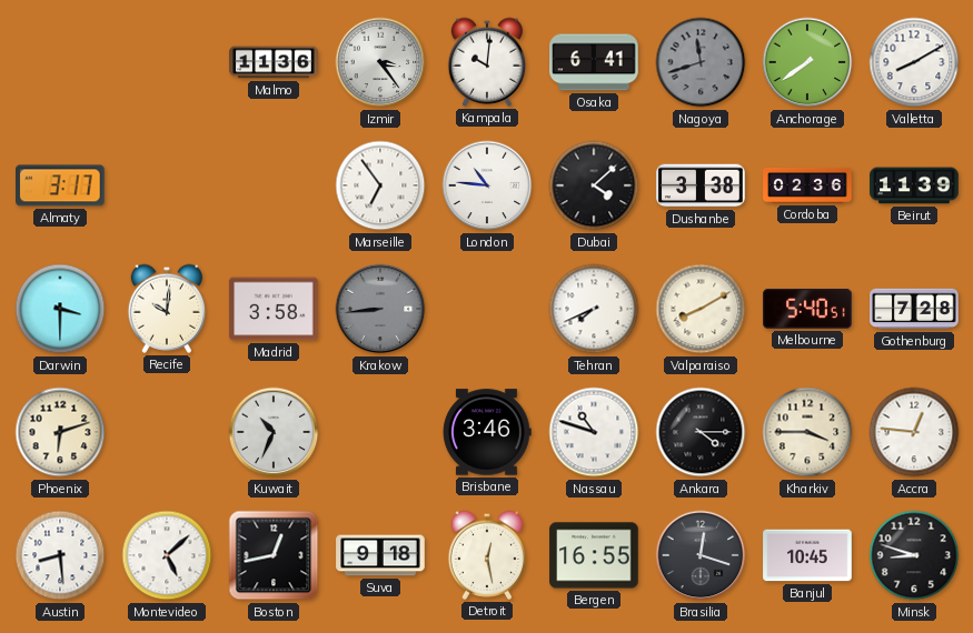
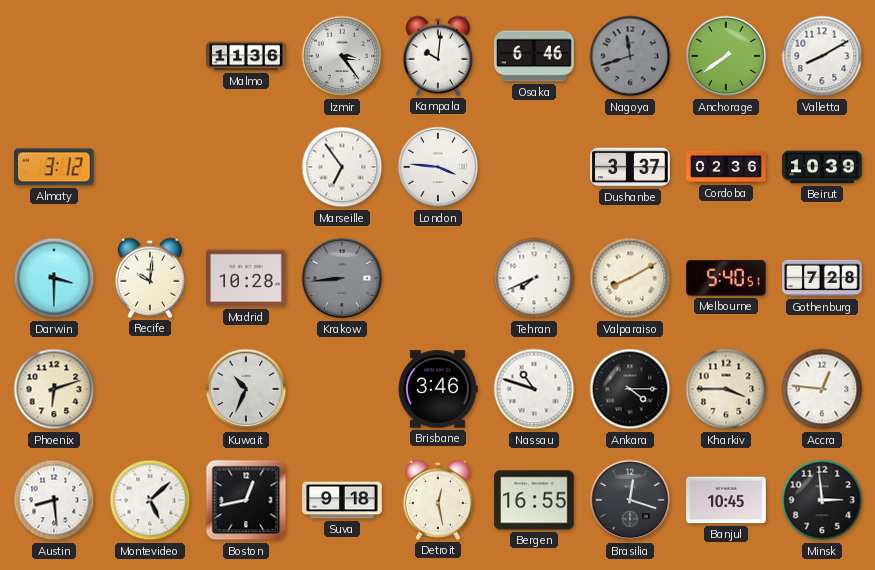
Osaka: 6:41 -> 6:46
Almaty: 3:17 -> 3:12
London: 10:46 -> 3:46
Dubai: 4:08 -> none
Dushanbe: 3:38 -> 3:37
Beirut: 11:39 -> 10:39
Madrid: 3:58 -> 10:28
Minsk: 8:48 -> 2:59
